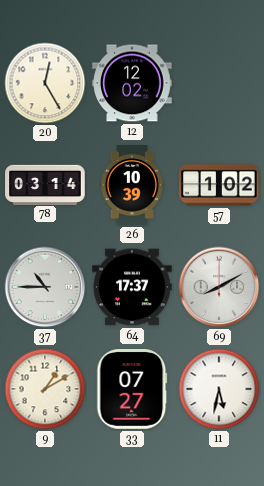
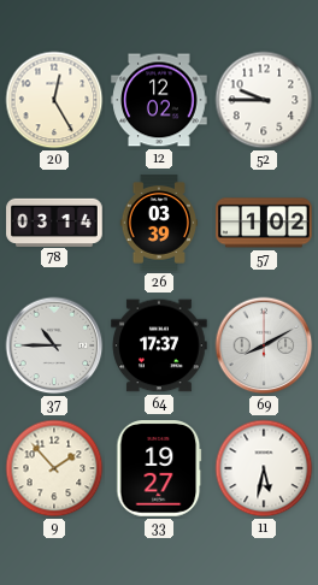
52: none -> 9:45
26: 10:39 -> 03:39
9: 1:10 -> 1:53
33: 07:27 -> 19:27
